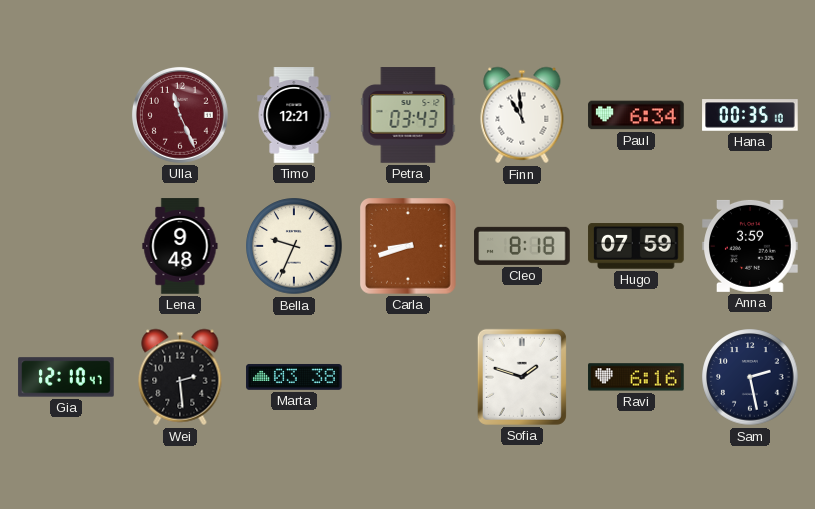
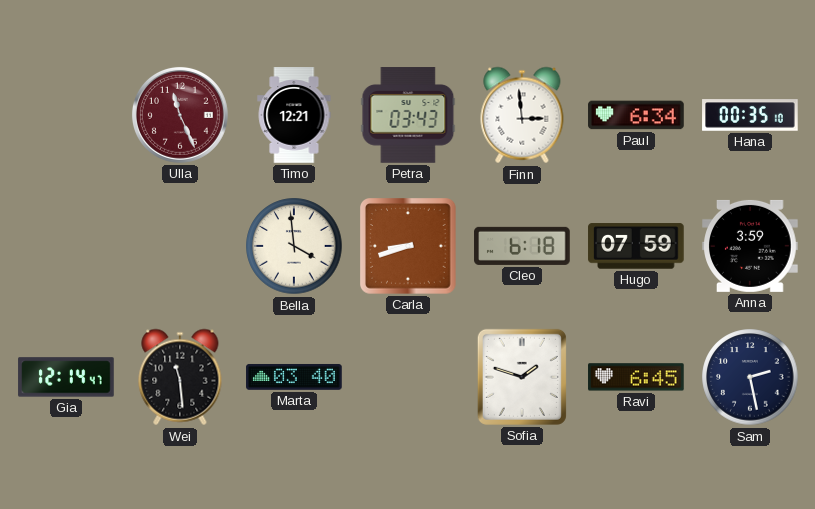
Finn: 10:59 -> 2:59
Lena: 9:48 -> none
Bella: 9:34 -> 3:59
Cleo: 8:18 -> 6:18
Gia: 12:10 -> 12:14
Wei: 2:29 -> 11:29
Marta: 03:38 -> 03:40
Ravi: 6:16 -> 6:45
